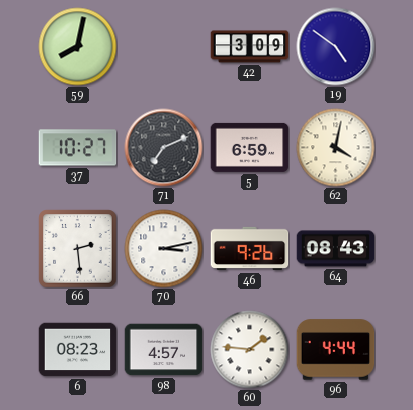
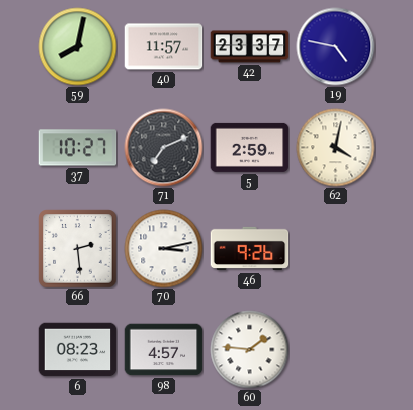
40: none -> 11:57
42: 3:09 -> 23:37
19: 4:51 -> 4:47
5: 6:59 -> 2:59
64: 08:43 -> none
96: 4:44 -> none
